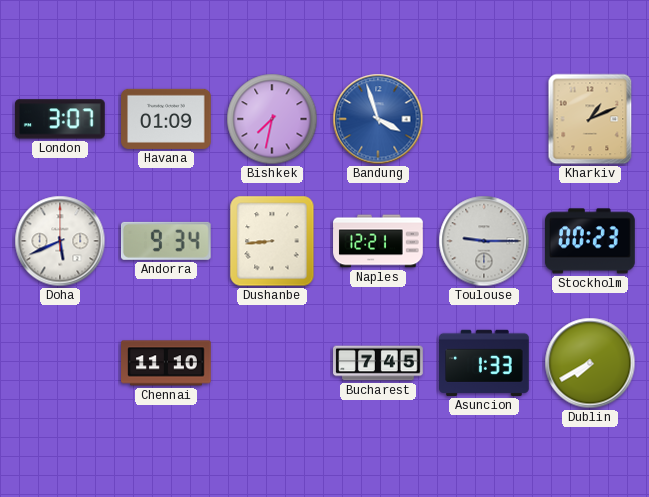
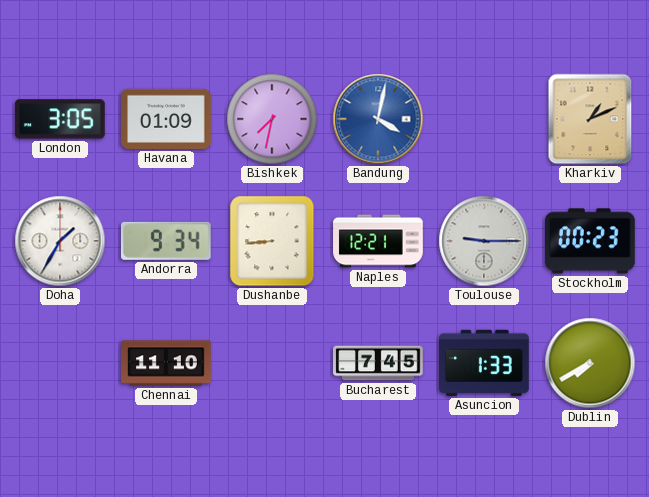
London: 3:07 -> 3:05
Bandung: 3:57 -> 4:02
Doha: 5:41 -> 1:35
